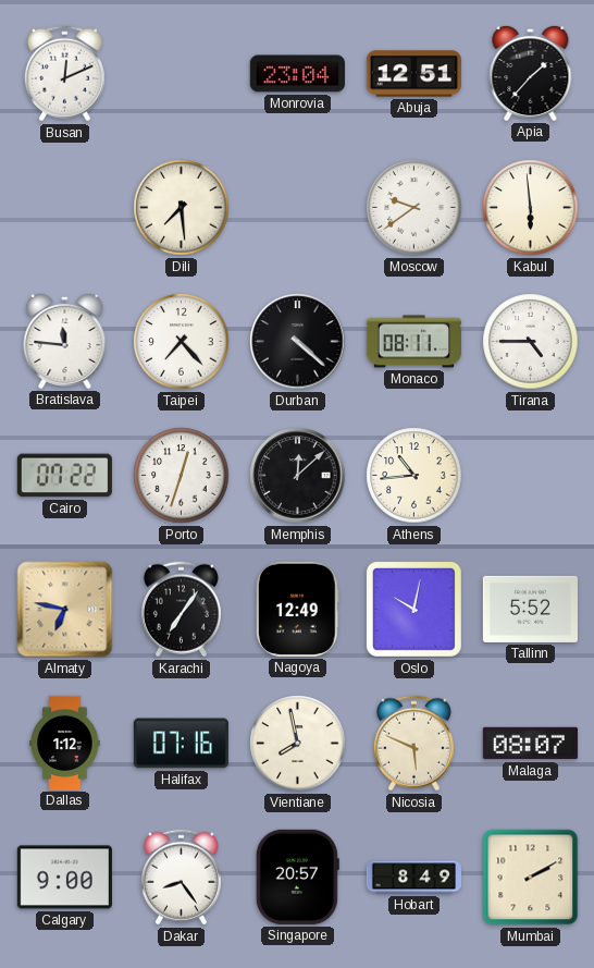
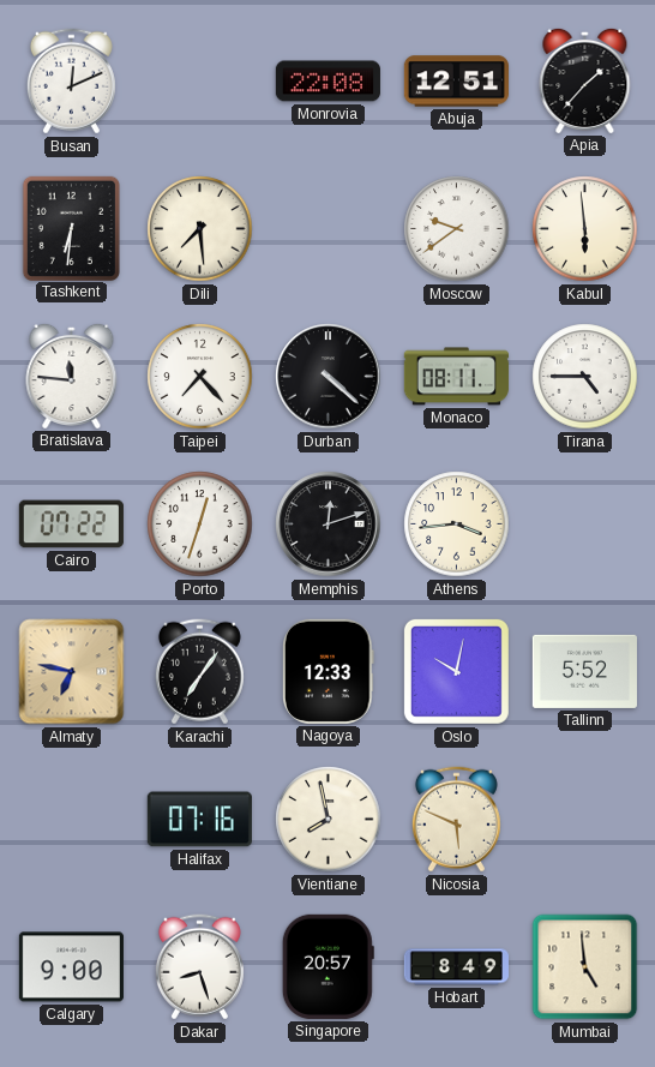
Monrovia: 23:04 -> 22:08
Tashkent: none -> 6:31
Memphis: 12:08 -> 12:12
Athens: 10:44 -> 3:44
Nagoya: 12:49 -> 12:33
Dallas: 1:12 -> none
Malaga: 08:07 -> none
Dakar: 8:24 -> 8:27
Mumbai: 2:10 -> 4:59
